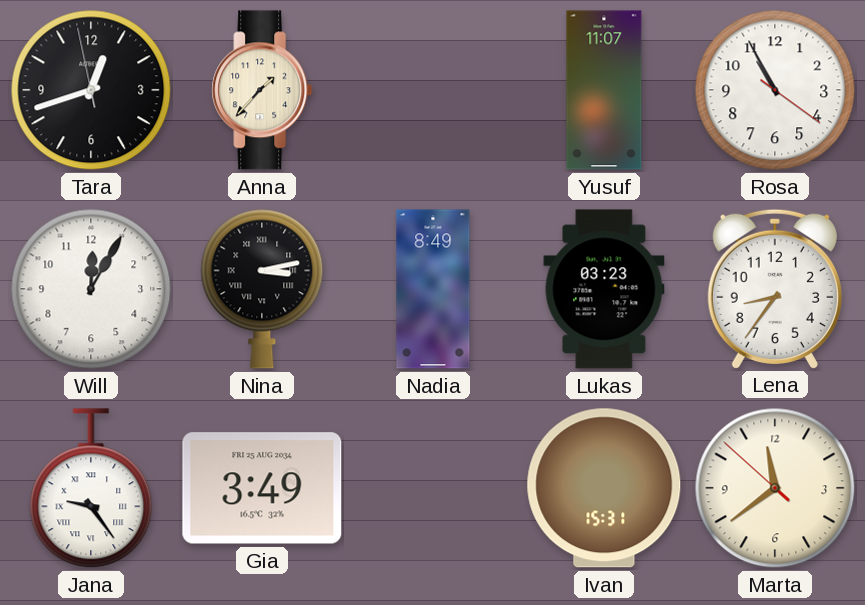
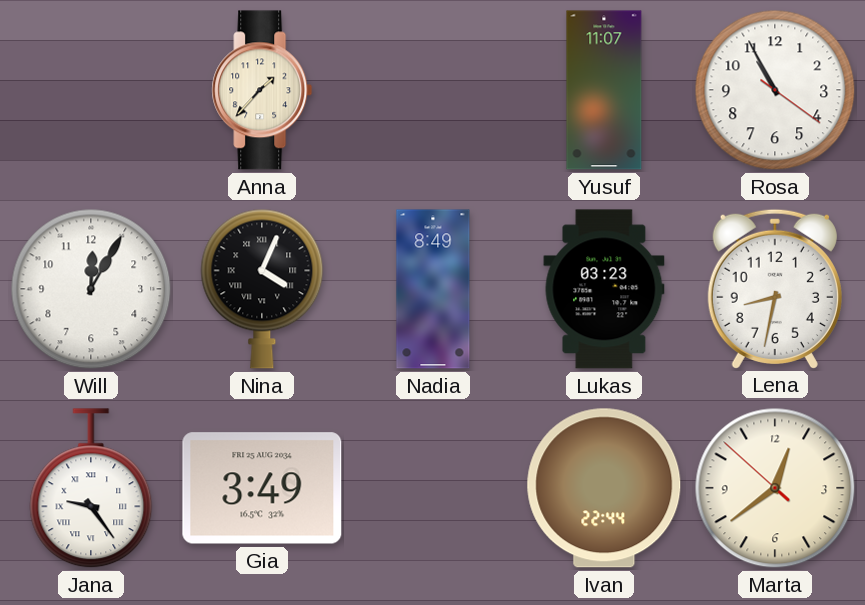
Tara: 12:41 -> none
Nina: 3:13 -> 4:04
Lena: 8:36 -> 8:32
Ivan: 15:31 -> 22:44
Marta: 11:38 -> 12:38
